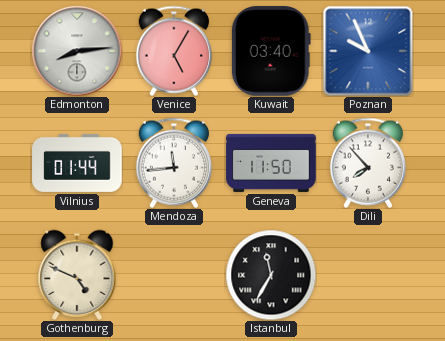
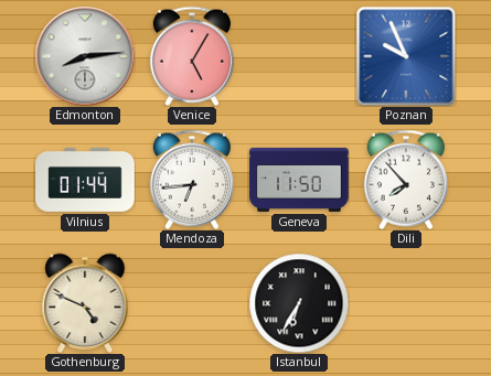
Kuwait: 03:40 -> none
Mendoza: 11:44 -> 6:44
Istanbul: 11:35 -> 6:35
